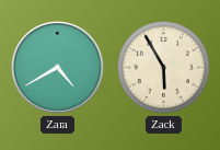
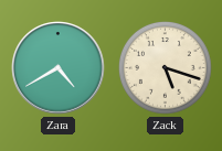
Zack: 5:55 -> 5:18
